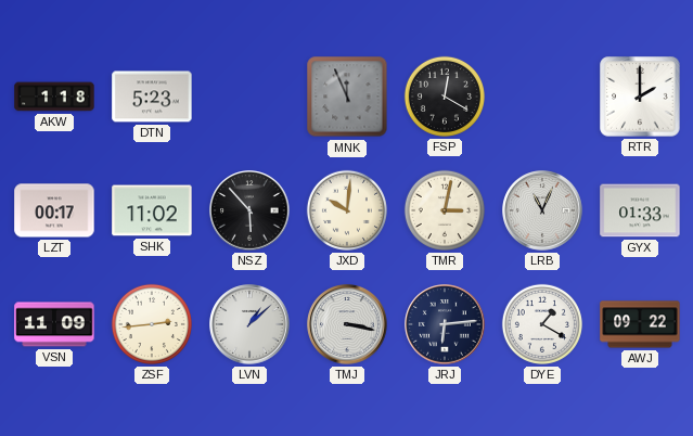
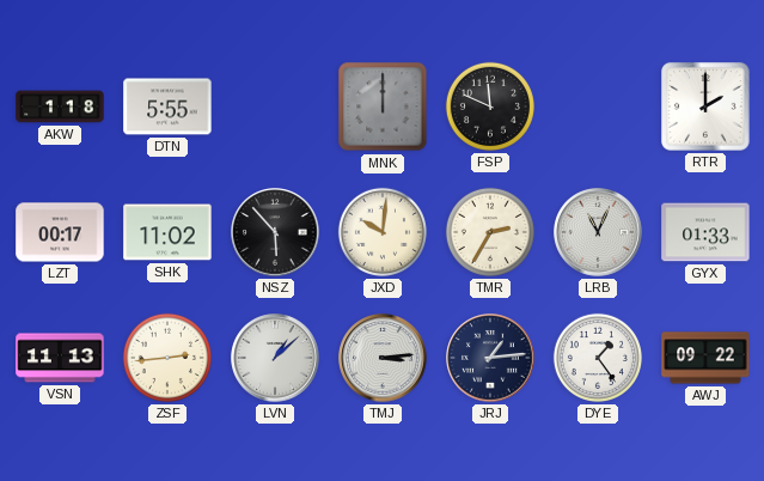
DTN: 5:23 -> 5:55
MNK: 11:56 -> 12:00
FSP: 12:20 -> 11:49
TMR: 3:02 -> 2:35
VSN: 11:09 -> 11:13
TMJ: 3:17 -> 3:14
JRJ: 6:14 -> 1:14
DYE: 1:20 -> 1:24
